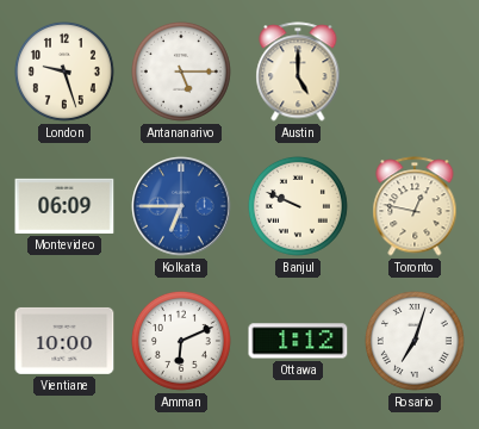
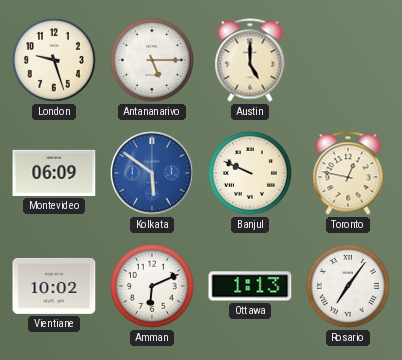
Kolkata: 6:45 -> 5:51
Vientiane: 10:00 -> 10:02
Ottawa: 1:12 -> 1:13
Rosario: 7:03 -> 7:06
